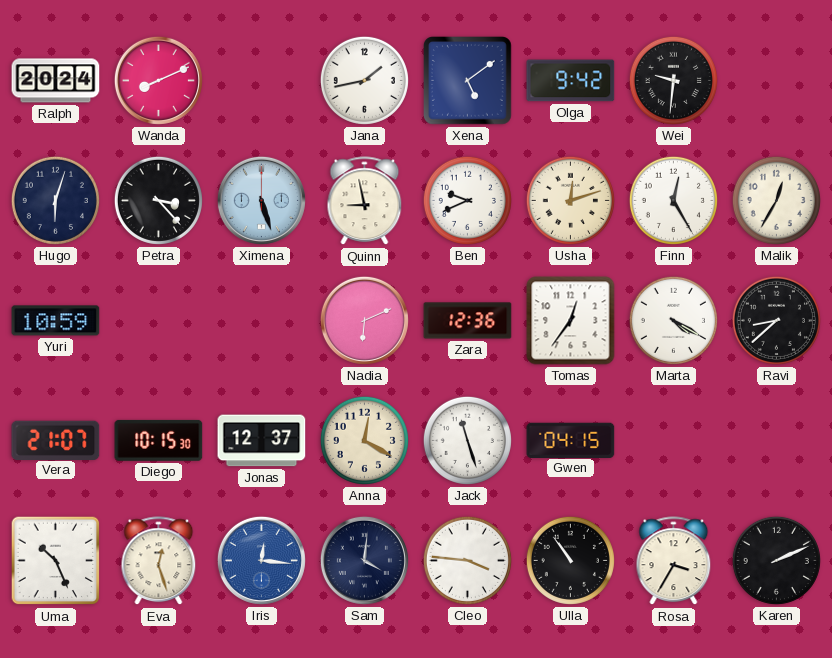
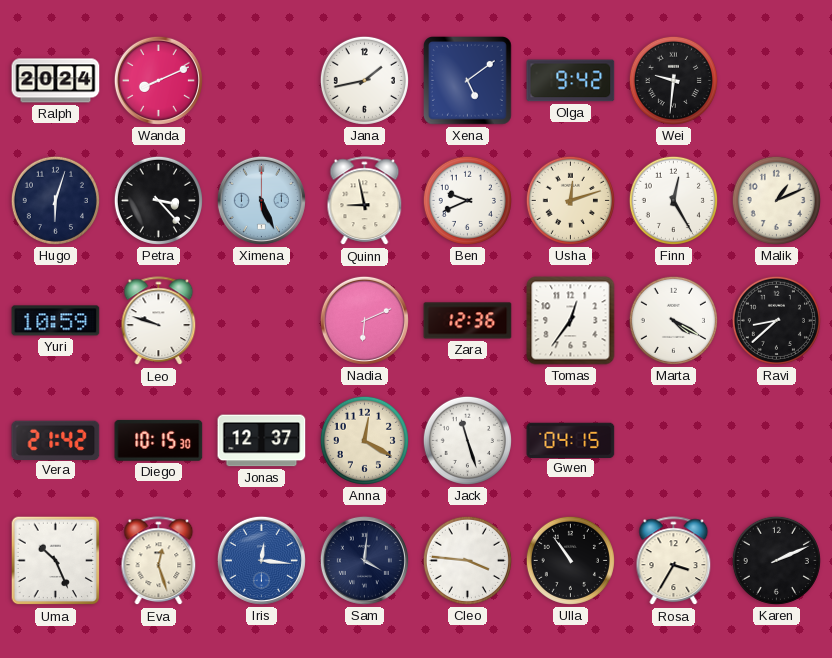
Ximena: 5:27 -> 5:26
Malik: 12:35 -> 1:11
Leo: none -> 9:48
Vera: 21:07 -> 21:42
